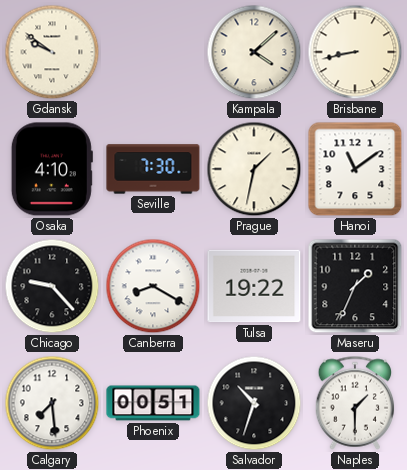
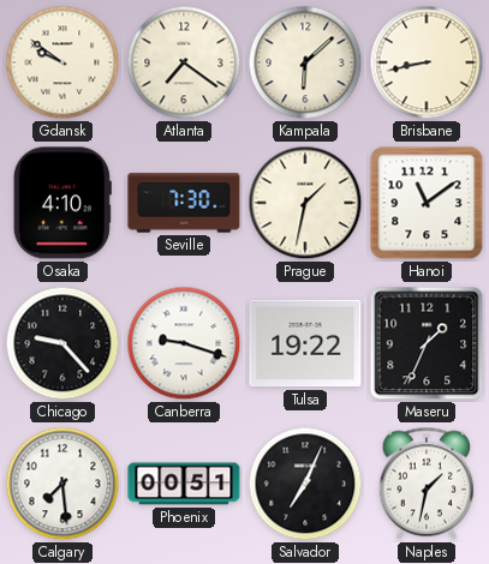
Atlanta: none -> 7:21
Kampala: 4:08 -> 6:08
Canberra: 8:20 -> 9:18
Salvador: 10:33 -> 7:04
Naples: 1:30 -> 1:32
